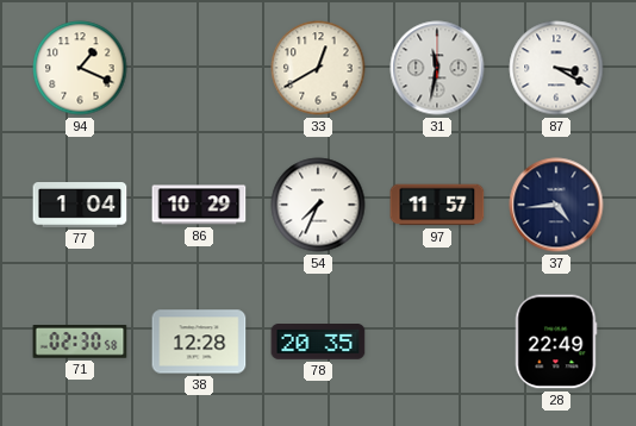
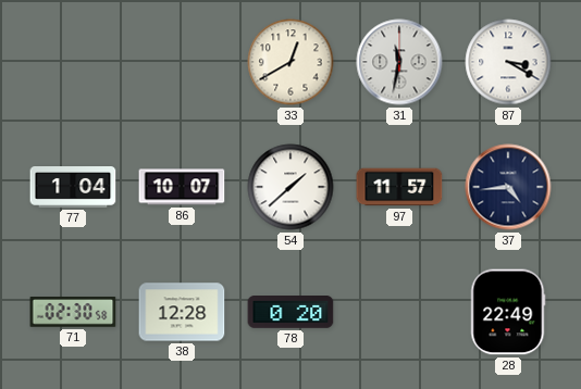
94: 1:19 -> none
86: 10:29 -> 10:07
54: 7:34 -> 1:38
78: 20:35 -> 0:20
